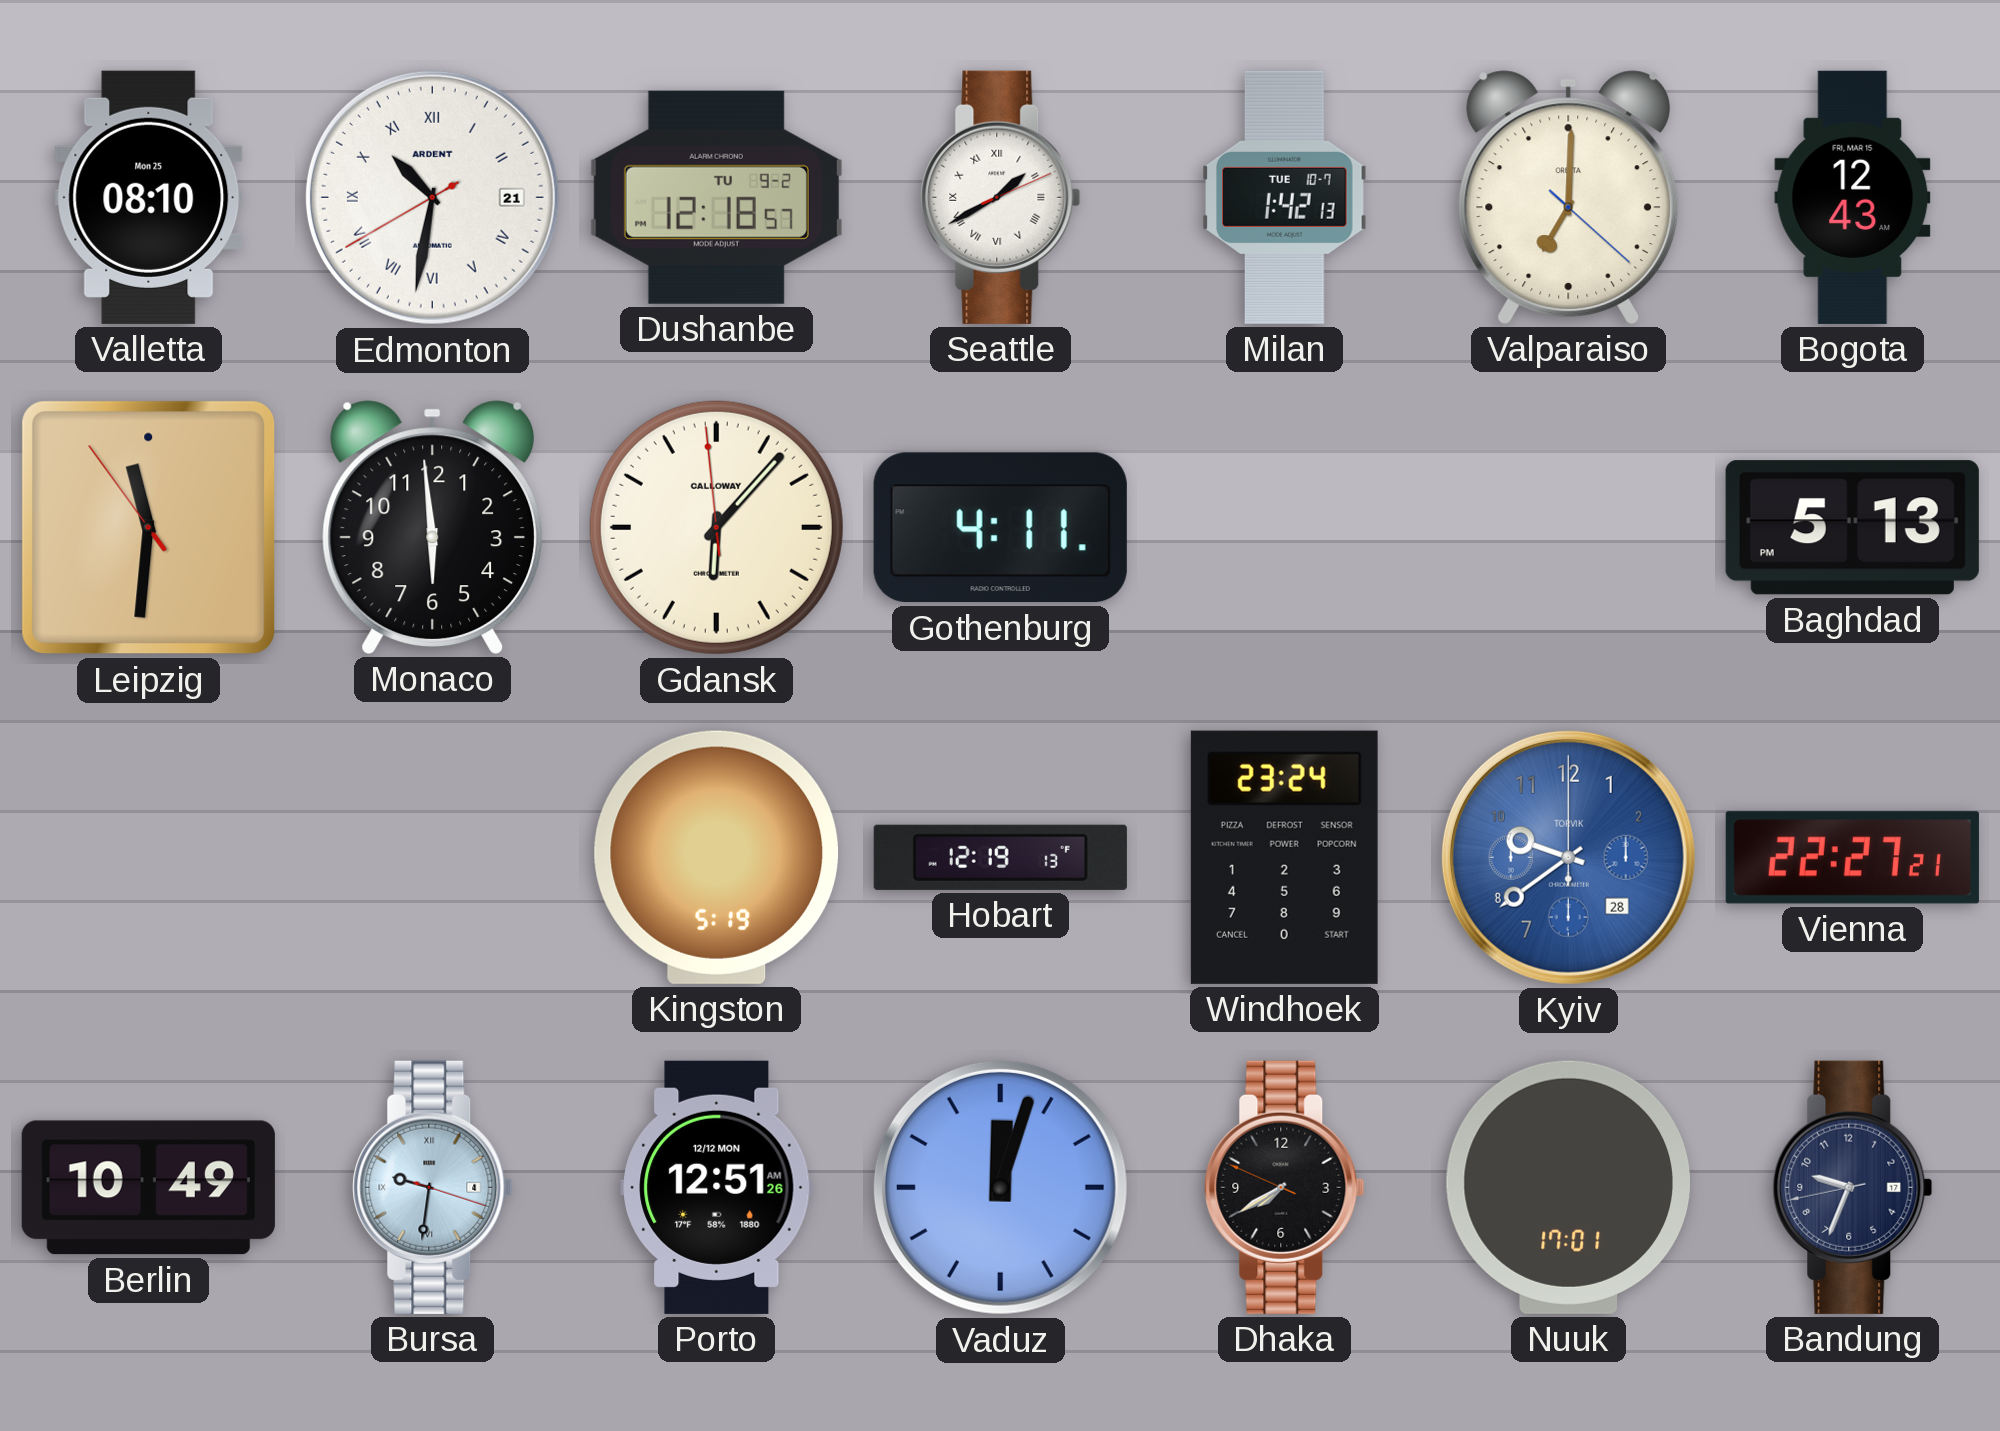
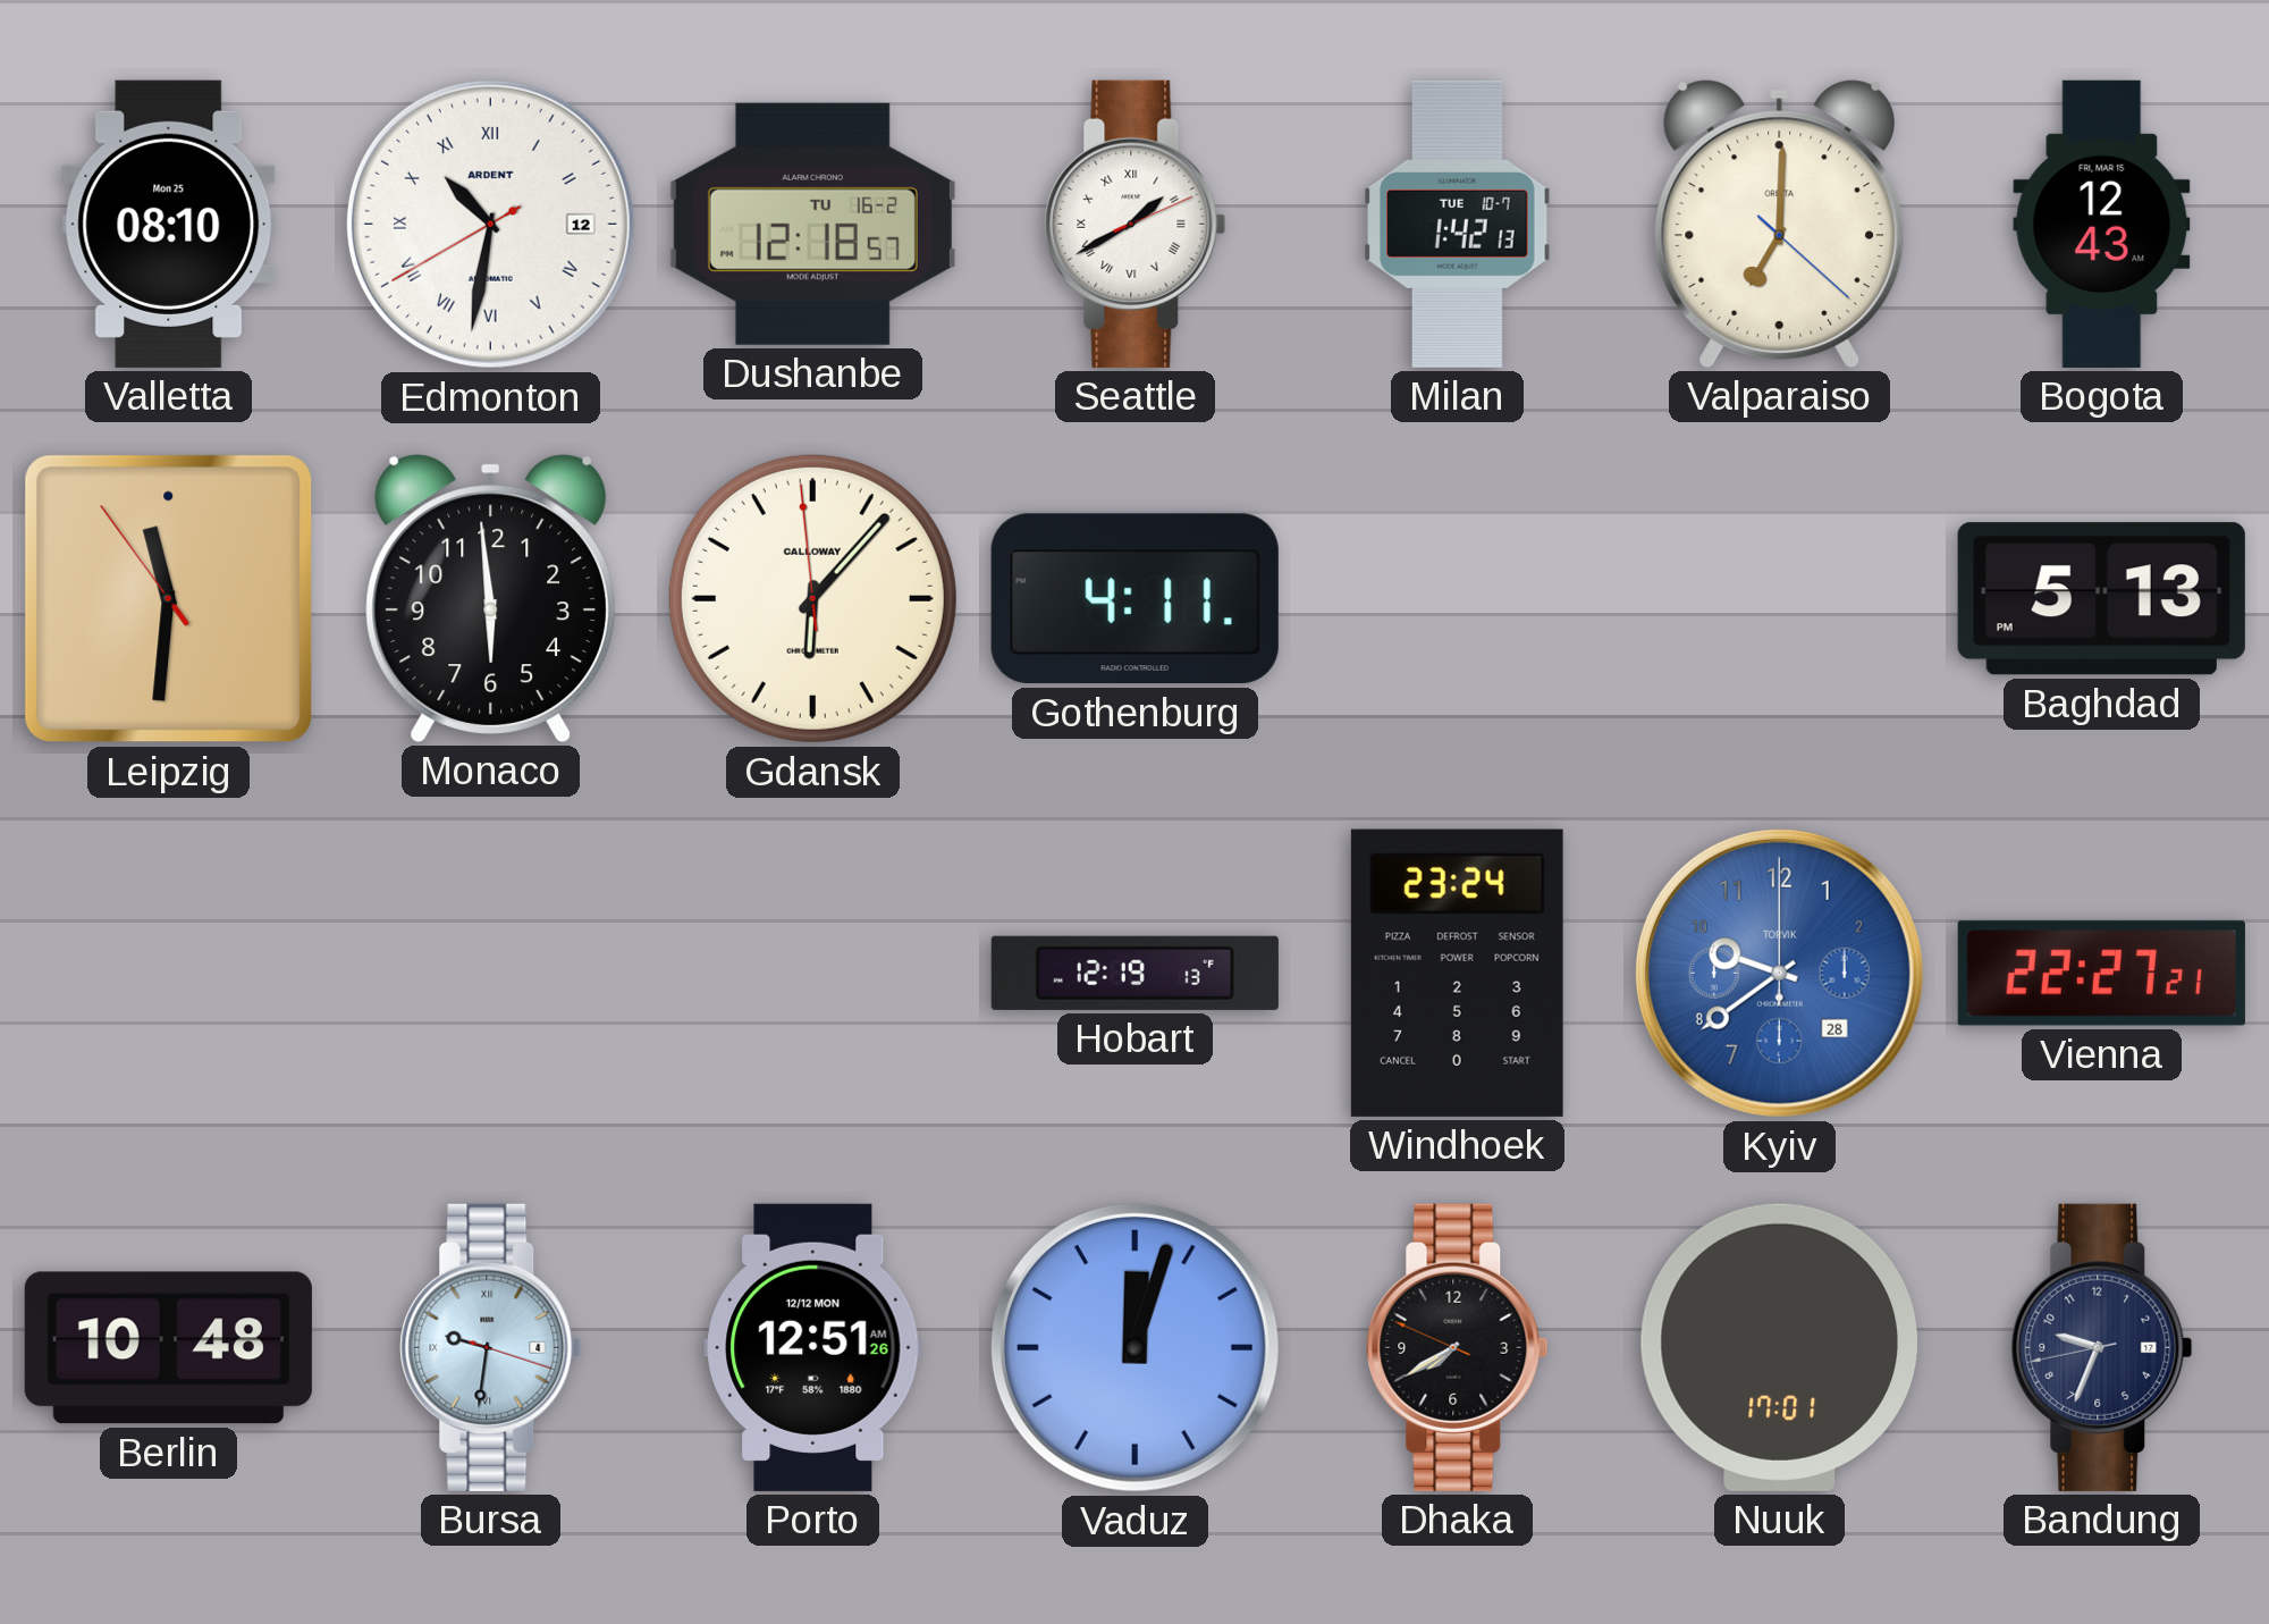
Edmonton date: 21 -> 12
Dushanbe date: TU 9-2 -> TU 16-2
Kingston: 5:19 -> none
Berlin: 10:49 -> 10:48
